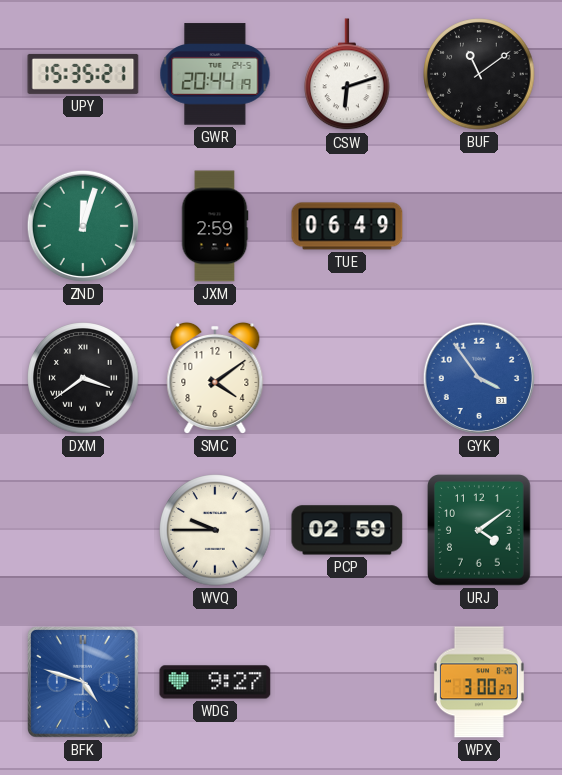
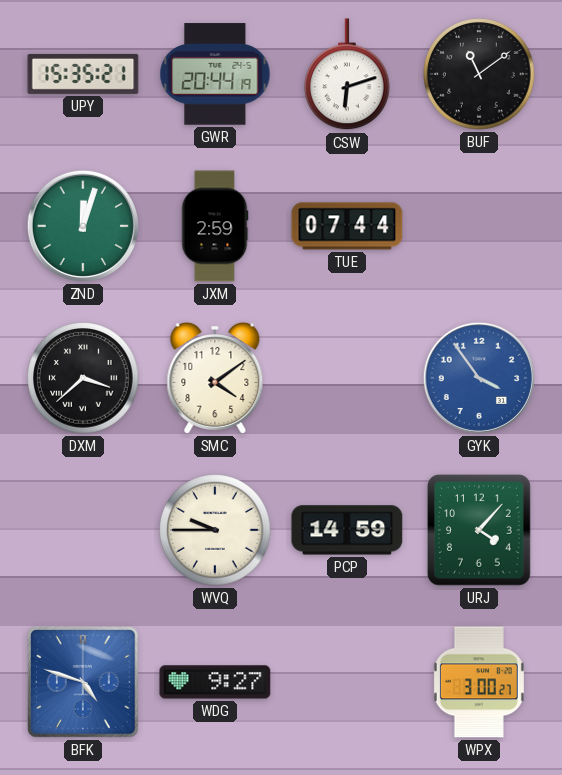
TUE: 06:49 -> 07:44
DXM: 3:39 -> 3:38
PCP: 02:59 -> 14:59
URJ: 4:09 -> 4:07
